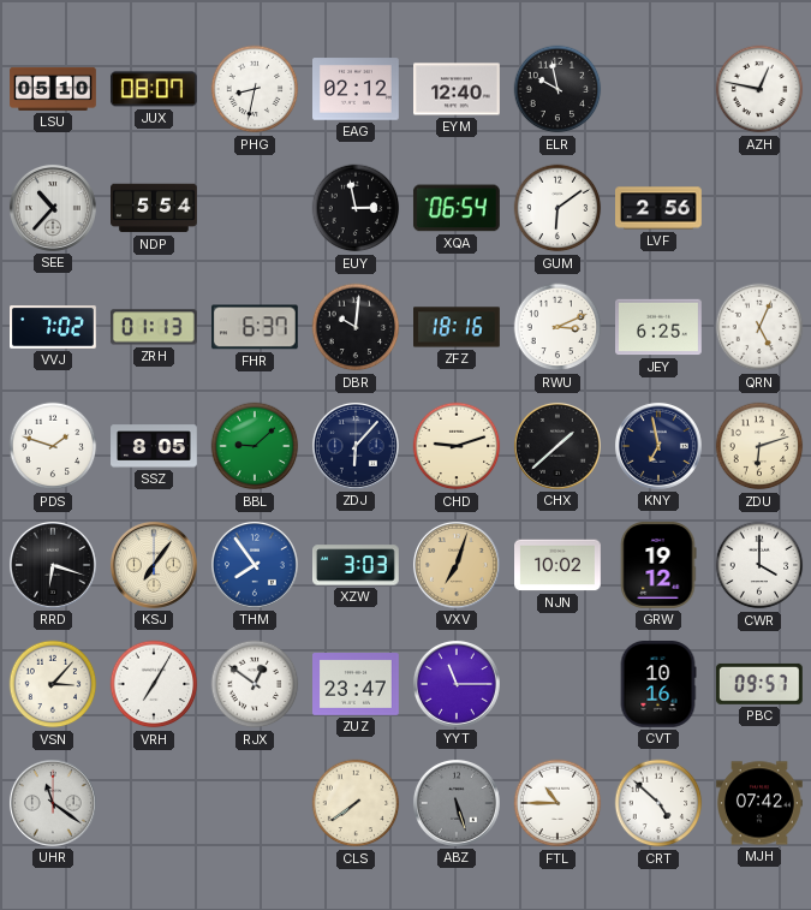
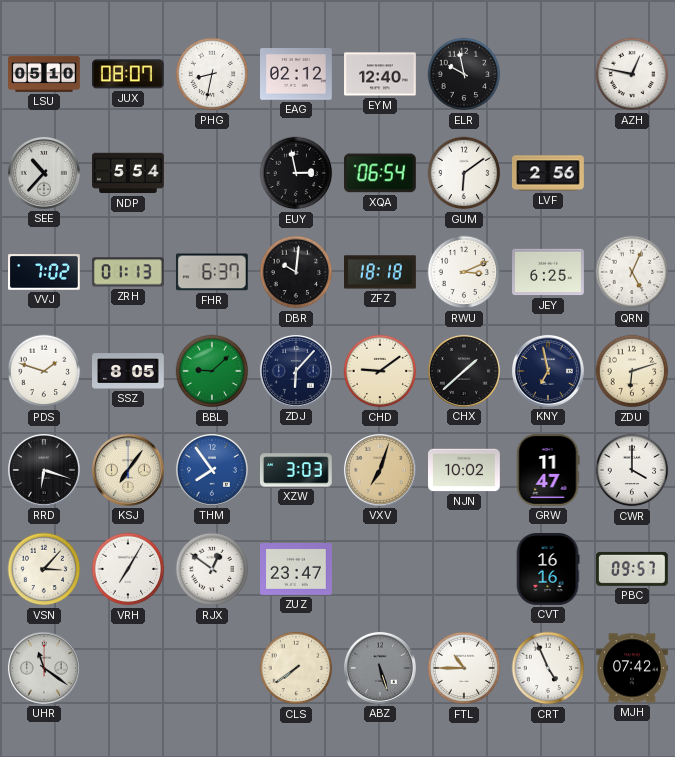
ZFZ: 18:16 -> 18:18
CHD: 9:12 -> 9:09
GRW: 19:12 -> 11:47
YYT: 11:15 -> none
CVT: 10:16 -> 16:16
CRT: 4:52 -> 4:56
